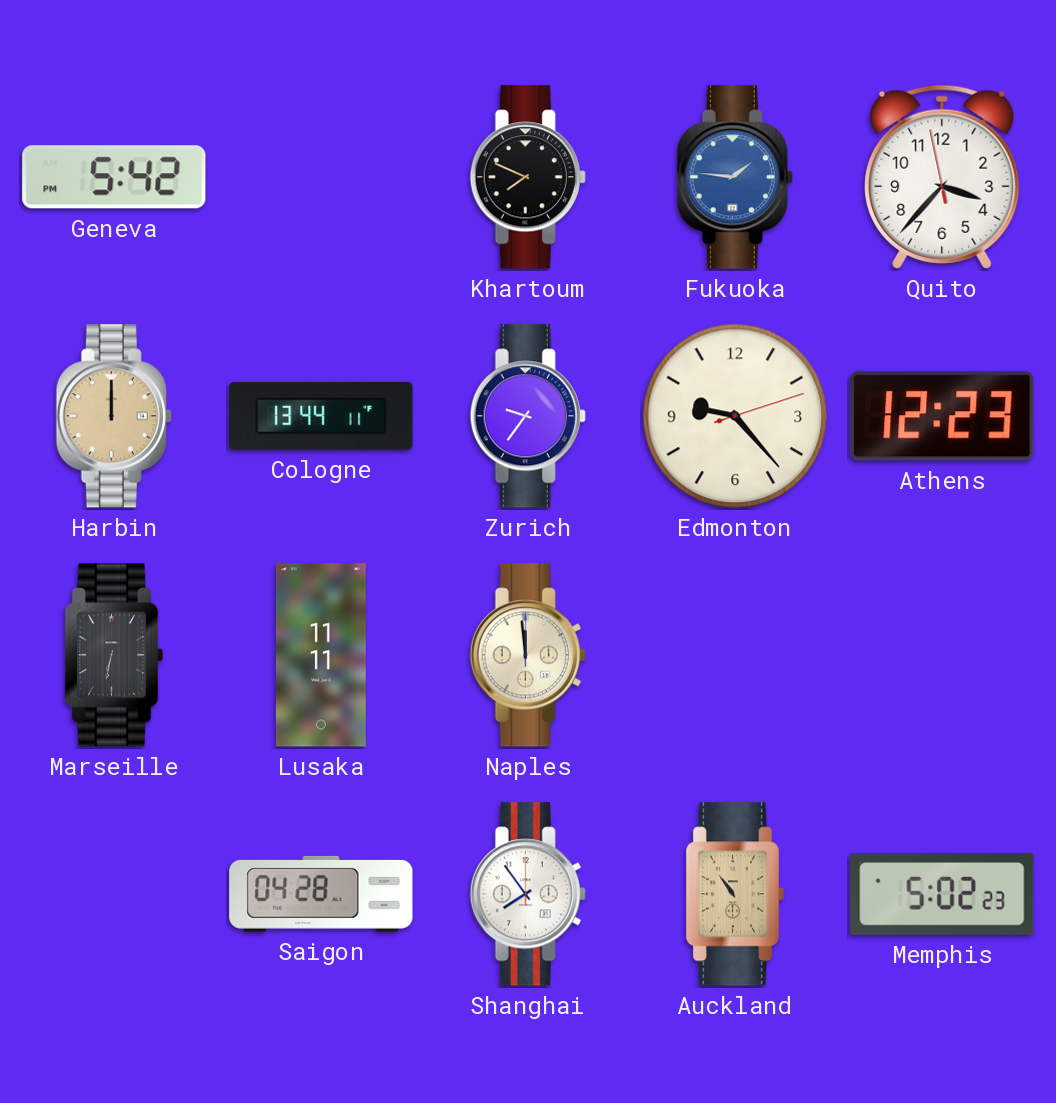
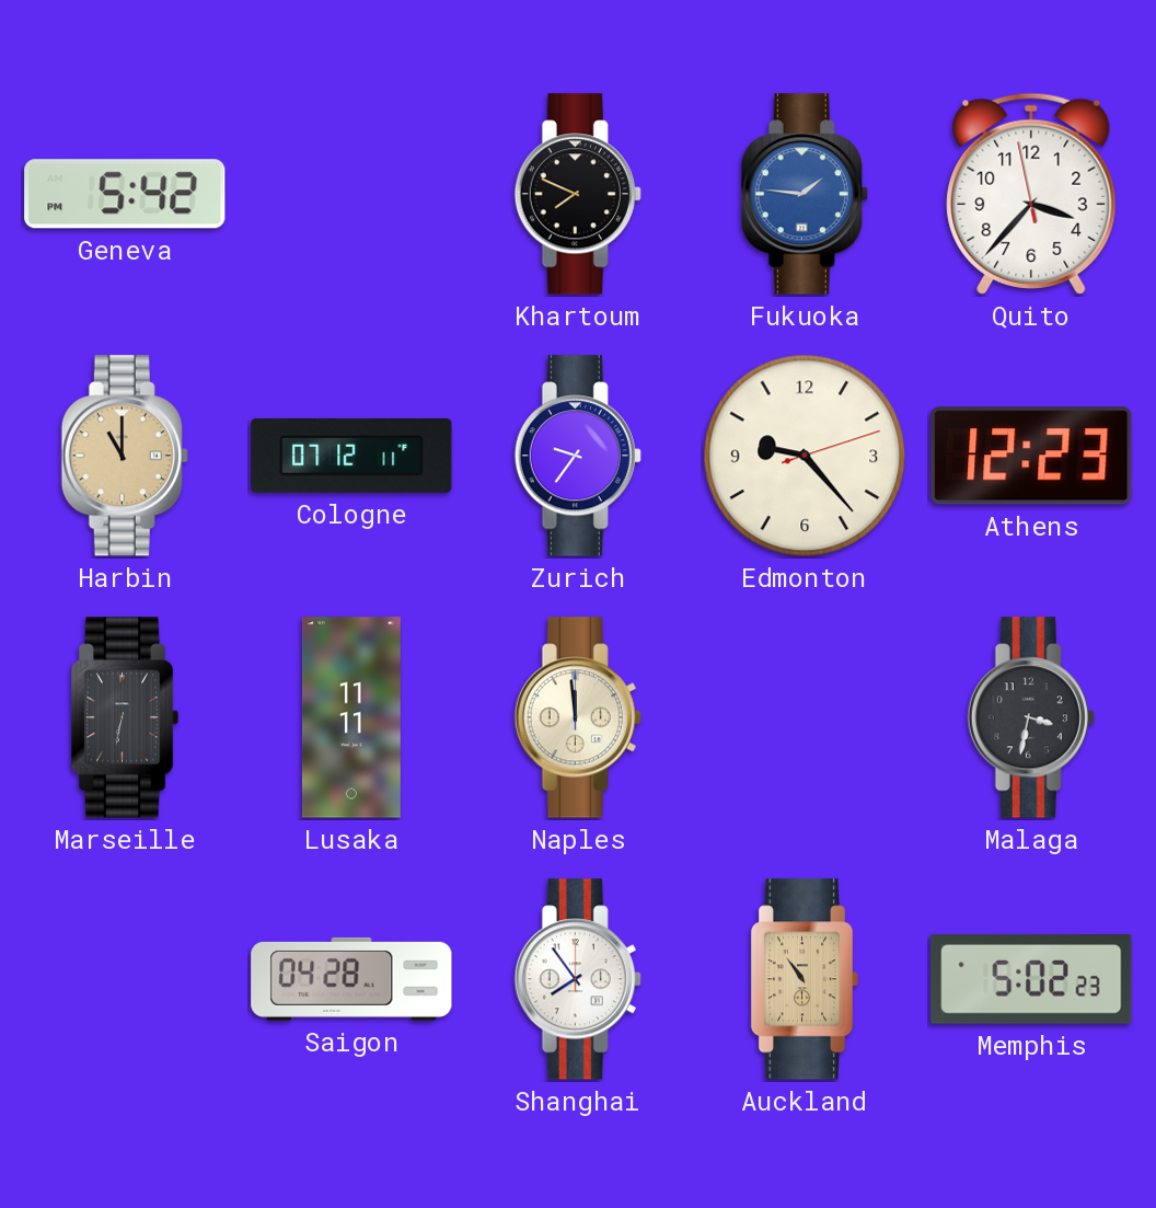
Harbin: 12:00 -> 11:00
Cologne: 13:44 -> 07:12
Malaga: none -> 3:32
